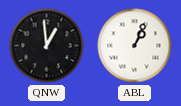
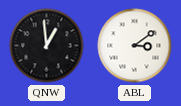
ABL: 1:04 -> 3:09
